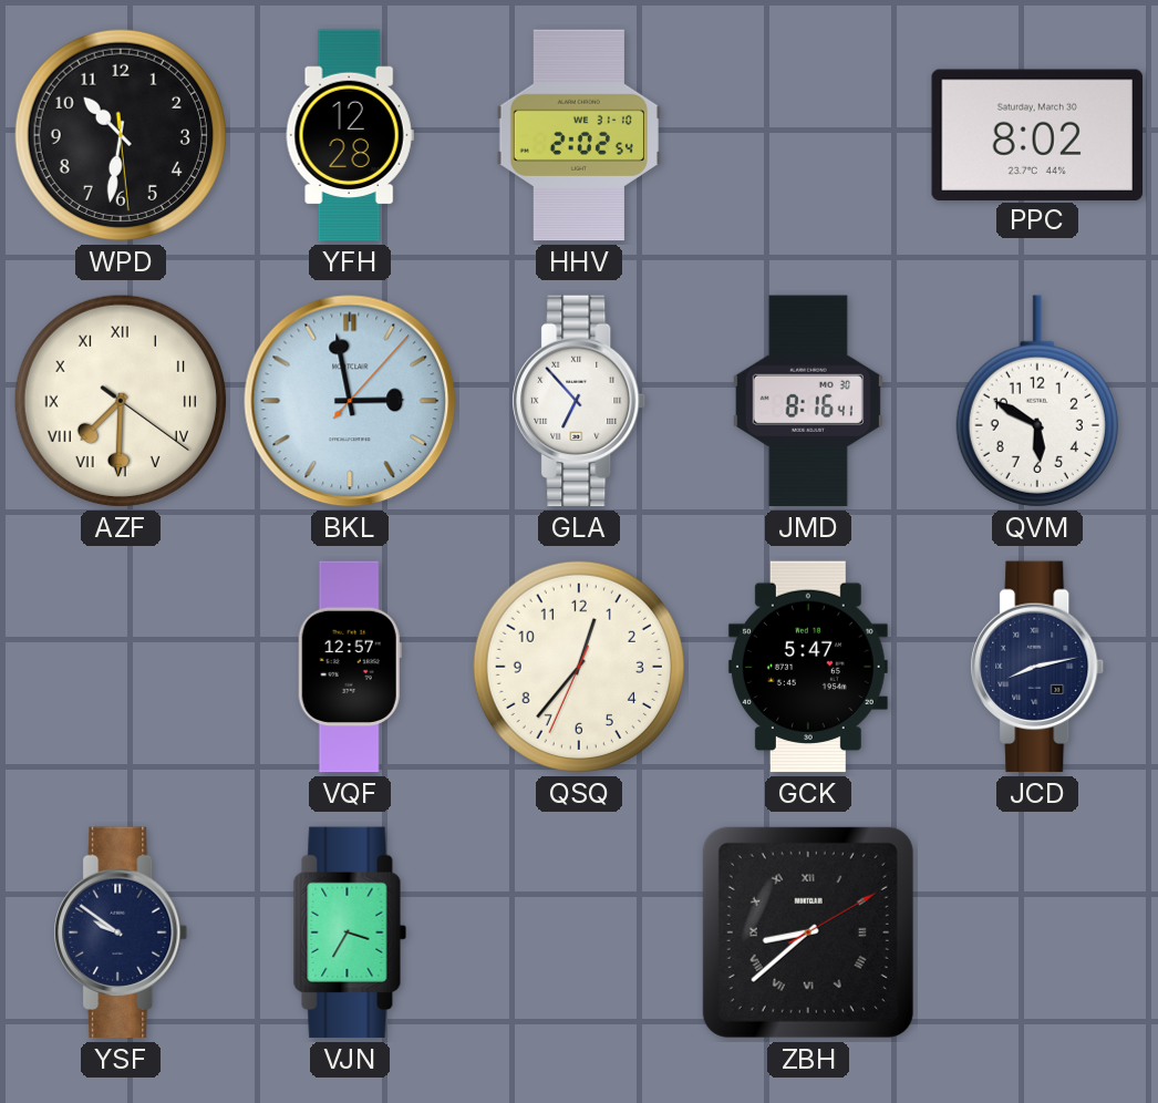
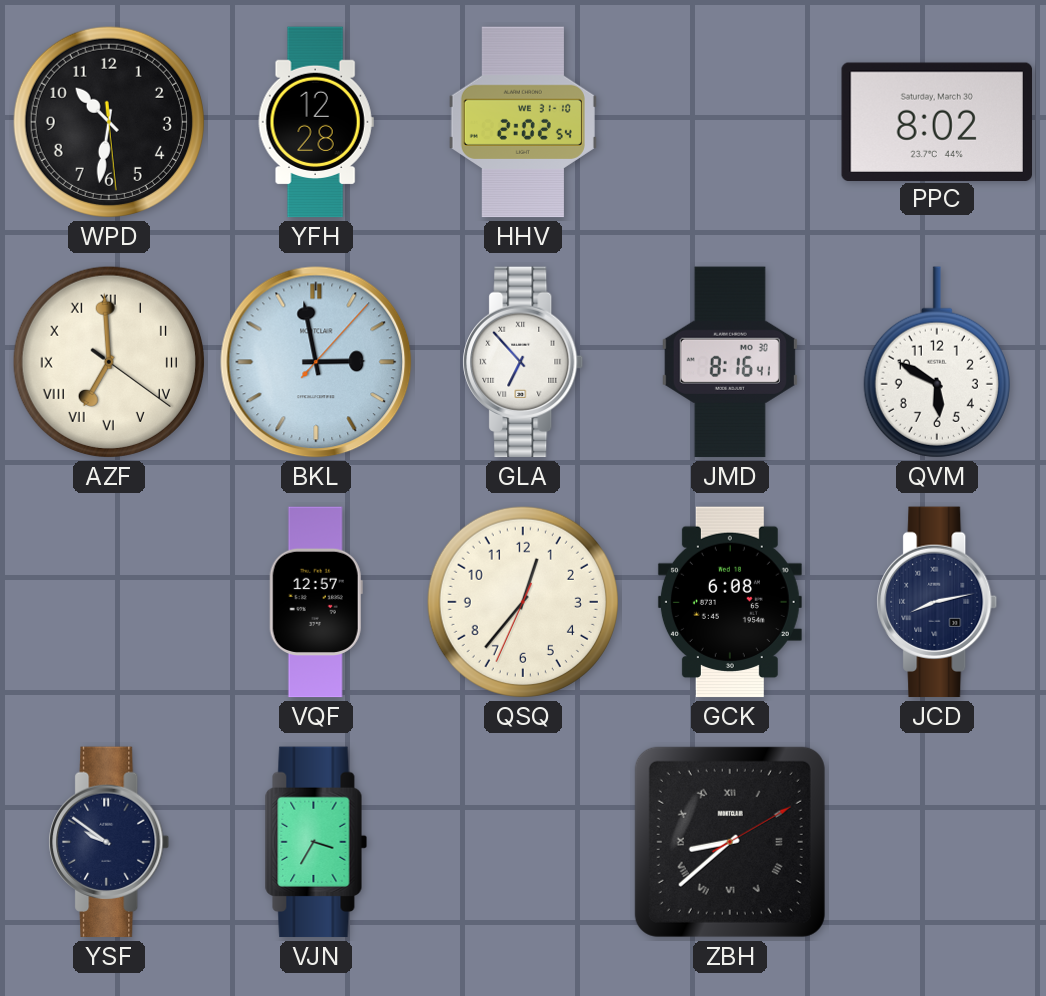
AZF: 7:30 -> 6:59
GCK: 5:47 -> 6:08
